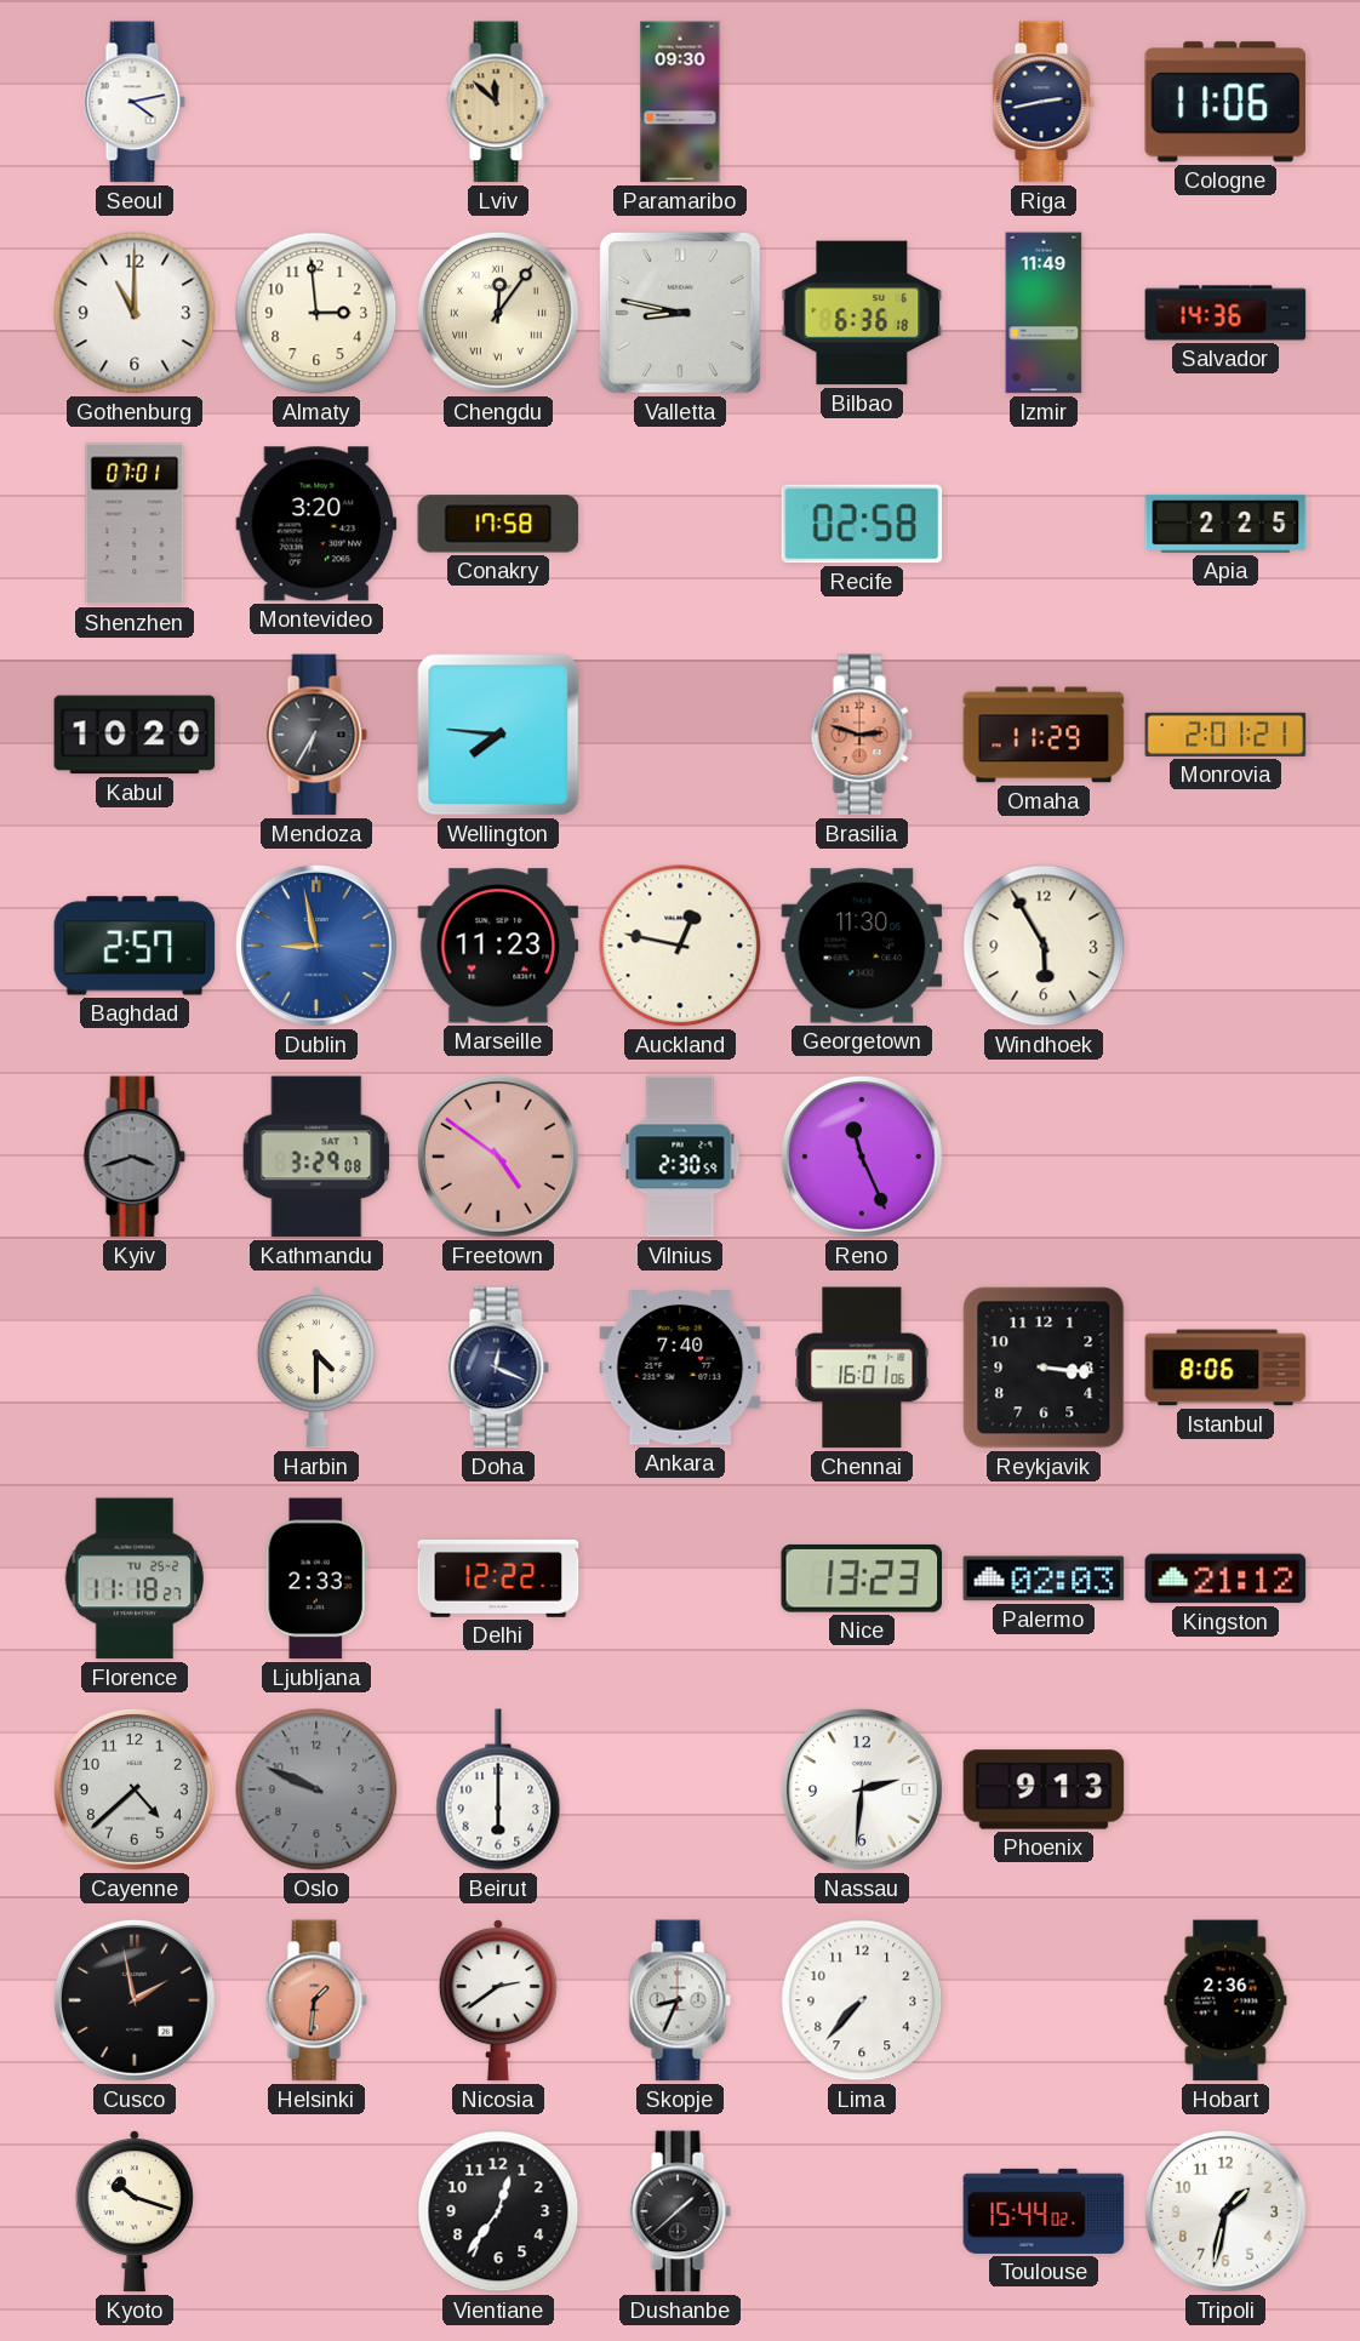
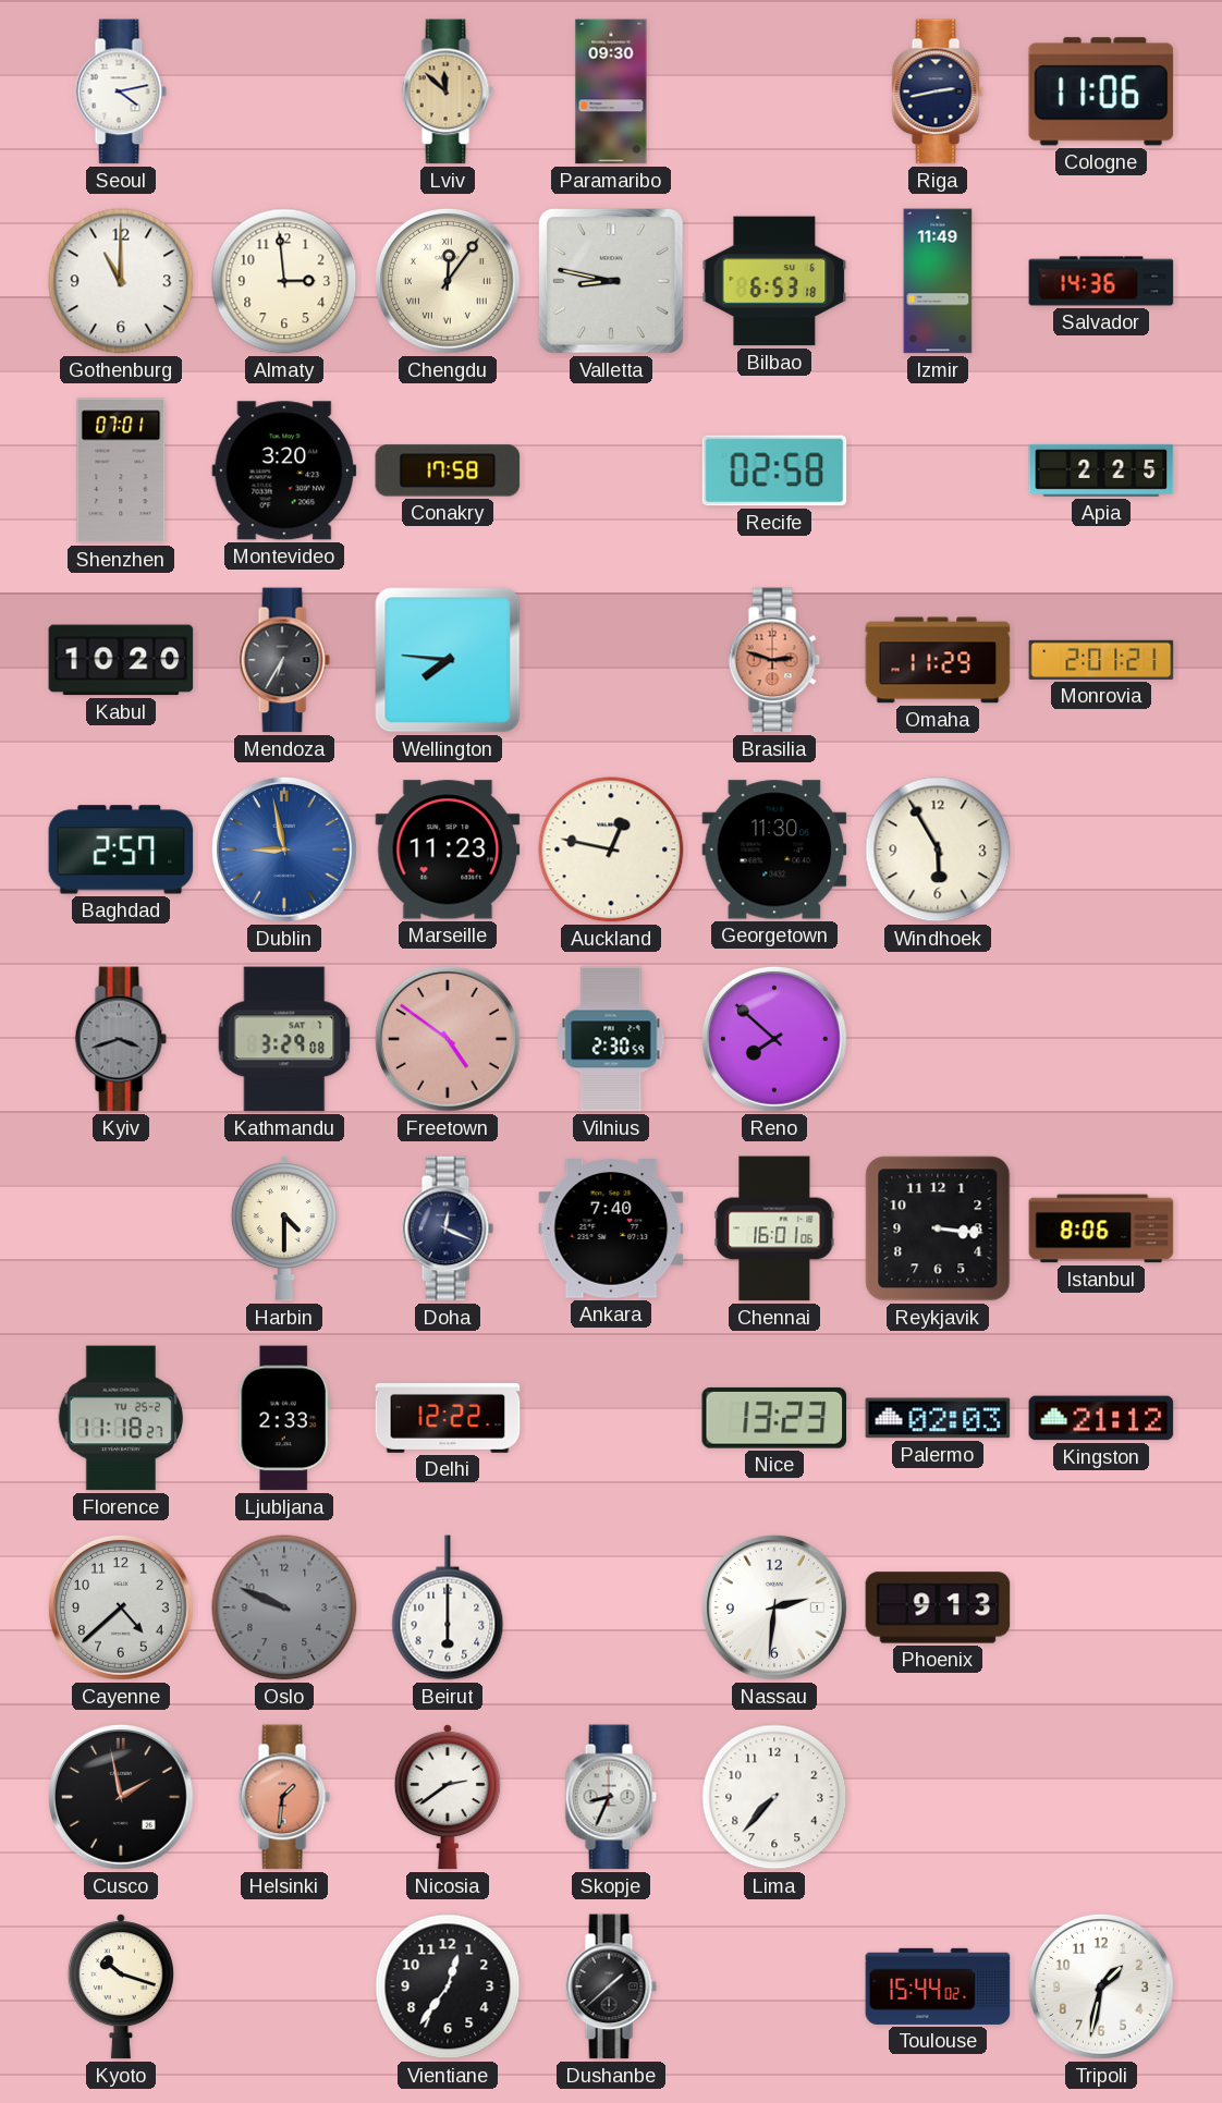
Bilbao: 6:36 -> 6:53
Reno: 11:26 -> 7:52
Hobart: 2:36 -> none
